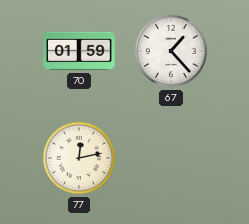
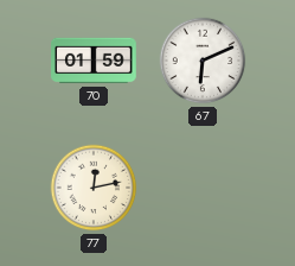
67: 1:23 -> 6:11
